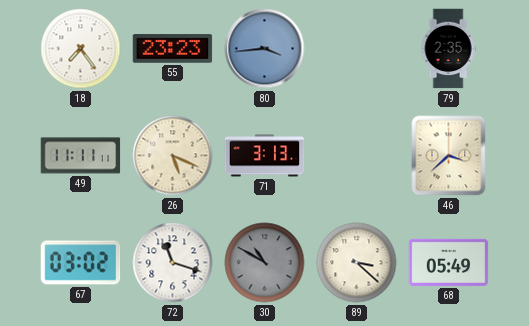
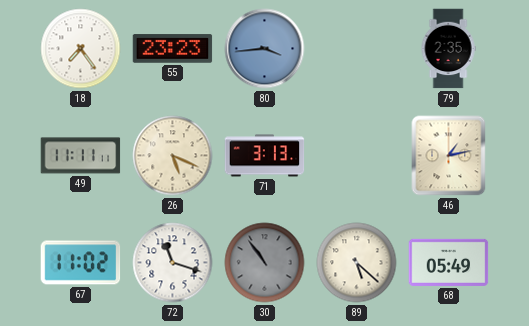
46: 3:38 -> 1:13
67: 03:02 -> 11:02
30: 10:50 -> 10:54
89: 3:22 -> 5:22
